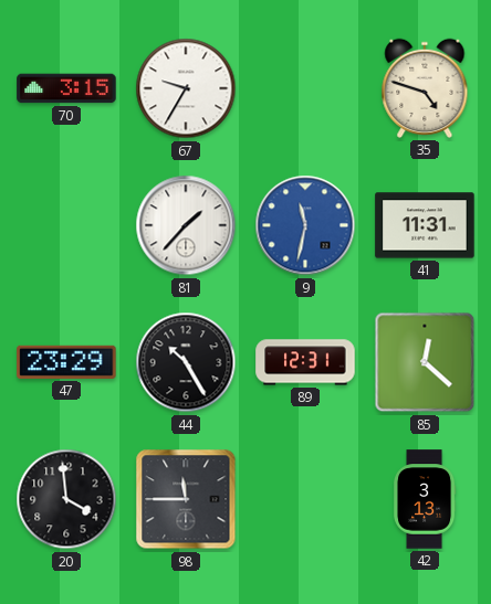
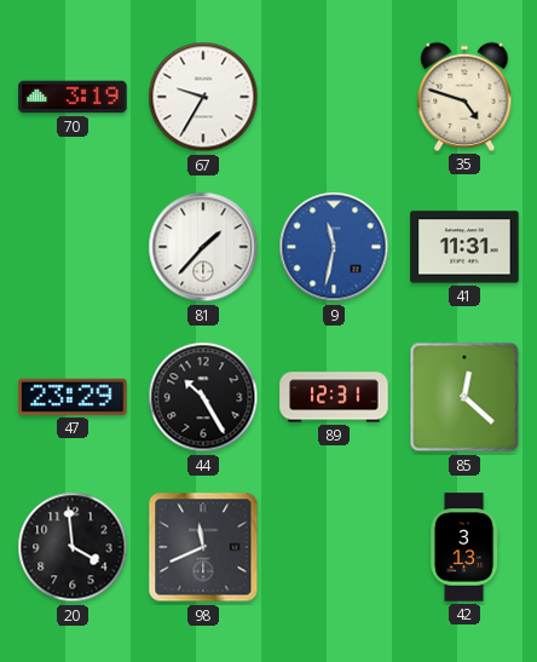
70: 3:15 -> 3:19
98: 11:45 -> 11:41
